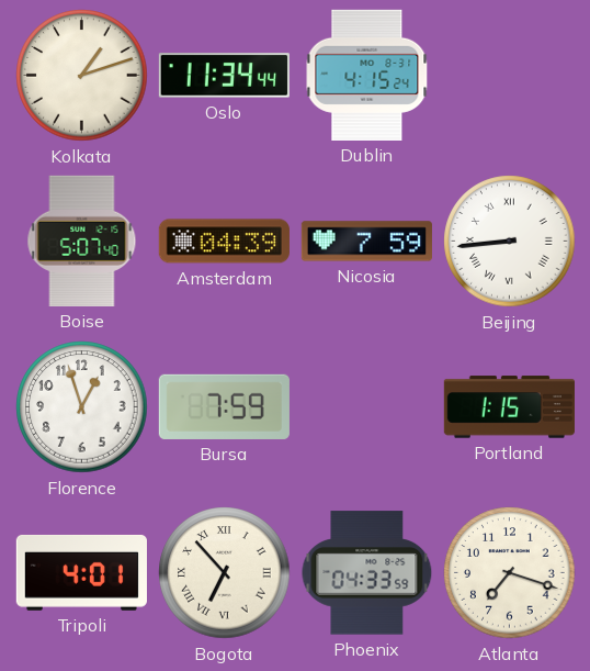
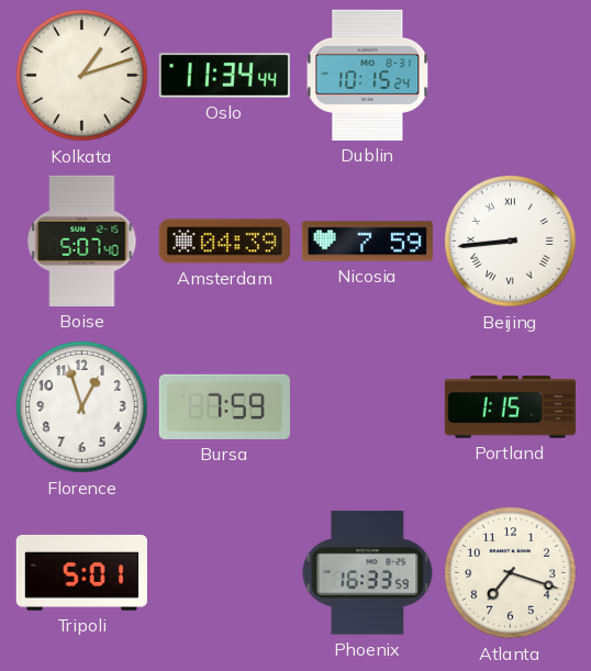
Dublin: 4:15 -> 10:15
Tripoli: 4:01 -> 5:01
Bogota: 6:53 -> none
Phoenix: 04:33 -> 16:33
